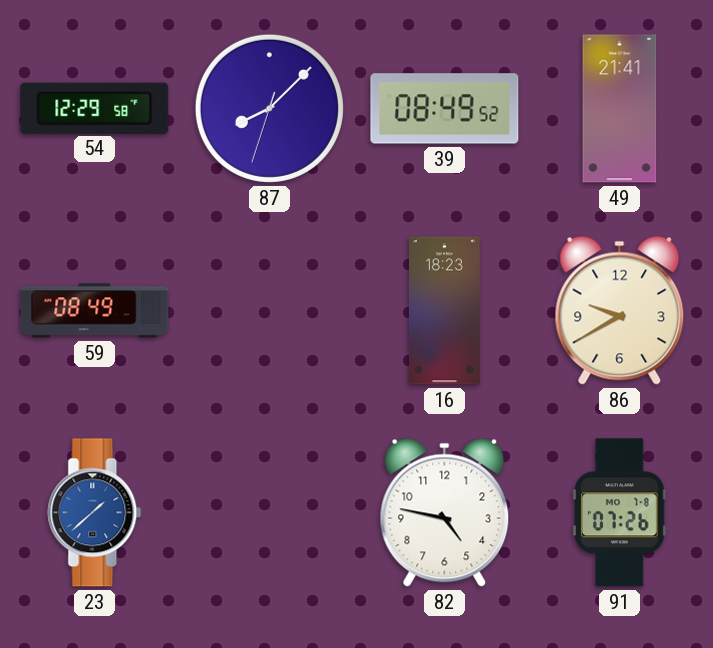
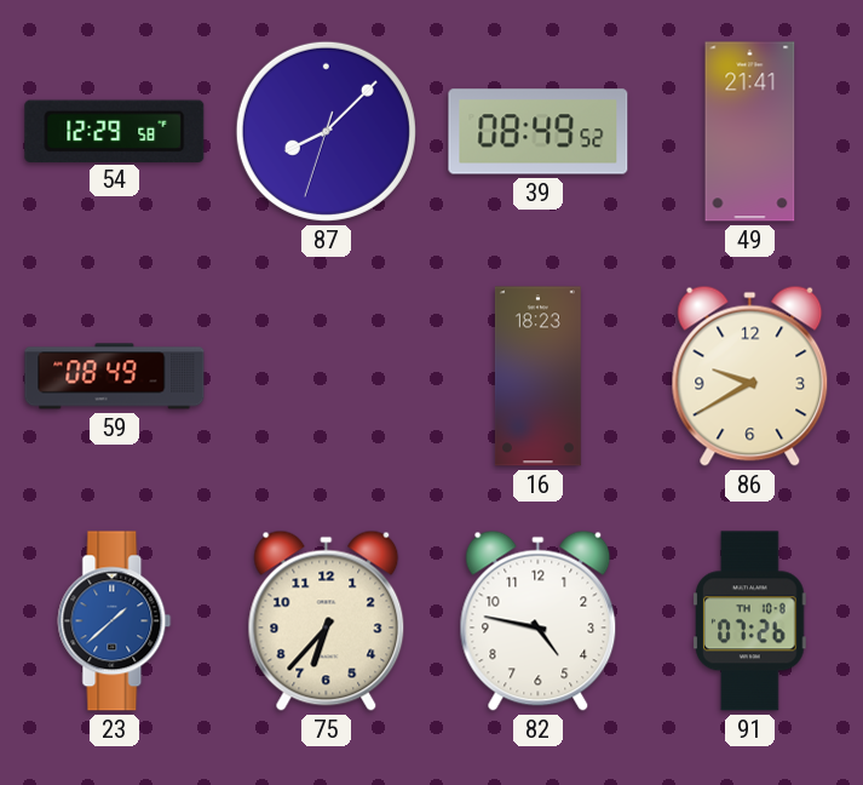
75: none -> 6:37
91 date: MO 7-8 -> TH 10-8
